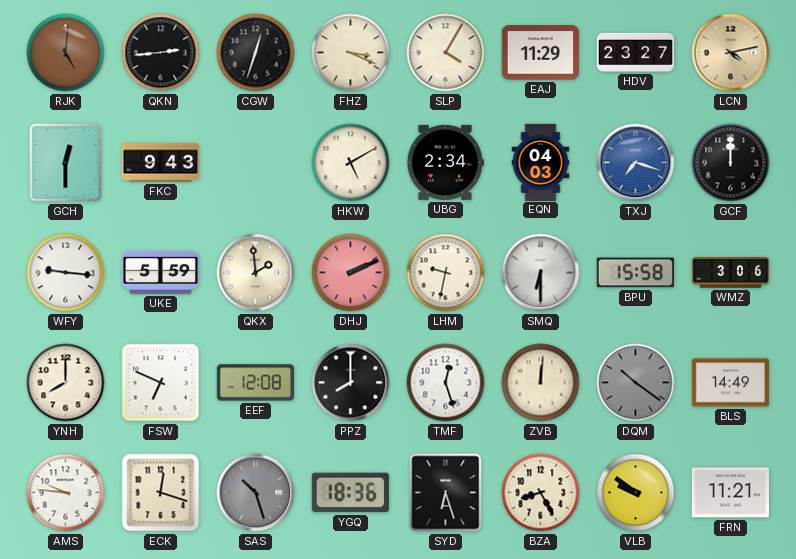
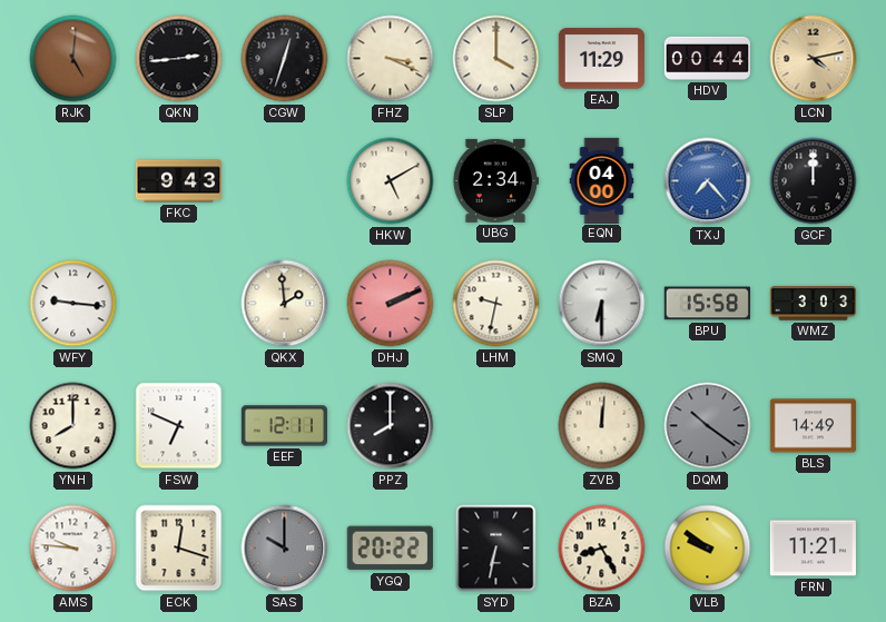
SLP: 4:05 -> 4:00
HDV: 23:27 -> 00:44
GCH: 12:30 -> none
EQN: 04:03 -> 04:00
TXJ: 7:18 -> 7:23
UKE: 5:59 -> none
WMZ: 3:06 -> 3:03
EEF: 12:08 -> 12:11
TMF: 12:27 -> none
SAS: 10:27 -> 10:00
YGQ: 18:36 -> 20:22
SYD: 6:27 -> 6:32
